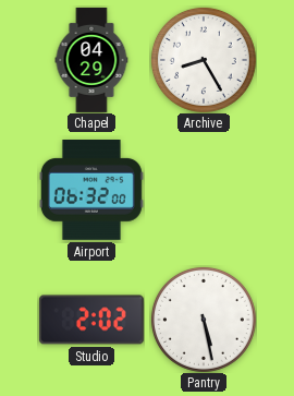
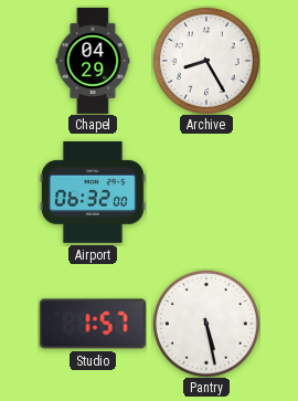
Studio: 2:02 -> 1:57
